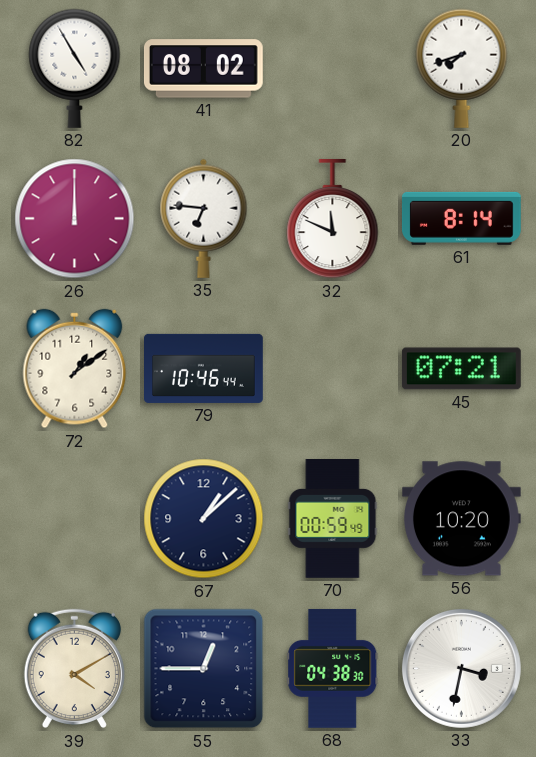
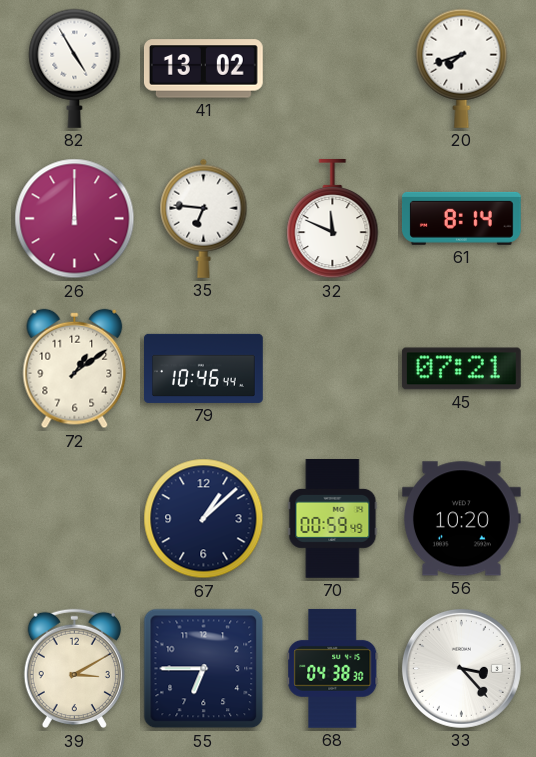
41: 08:02 -> 13:02
39: 4:10 -> 3:10
55: 12:45 -> 6:45
33: 3:32 -> 3:23
